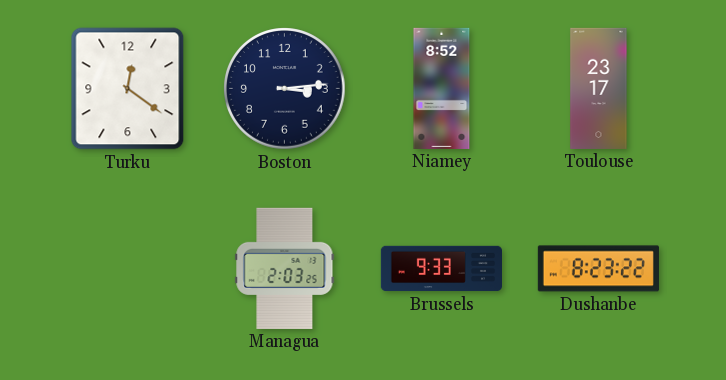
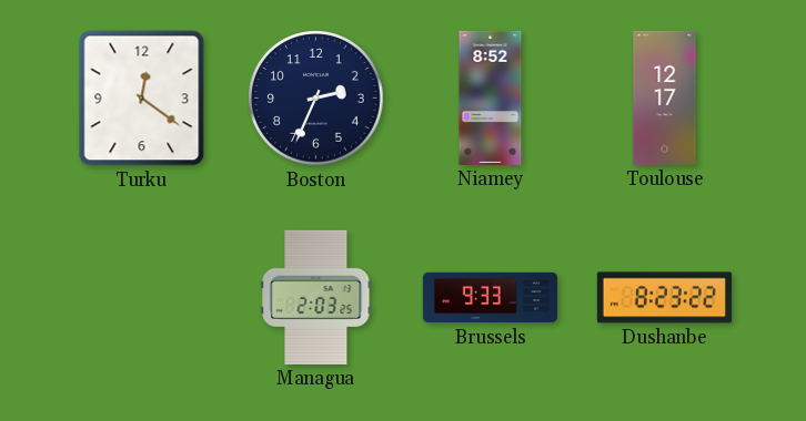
Boston: 3:14 -> 2:34
Toulouse: 23:17 -> 12:17
